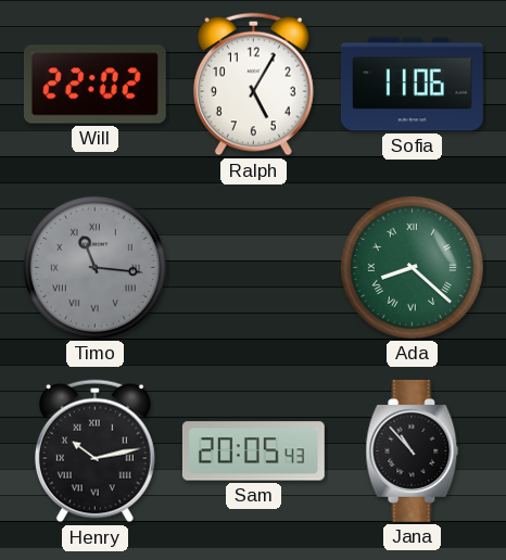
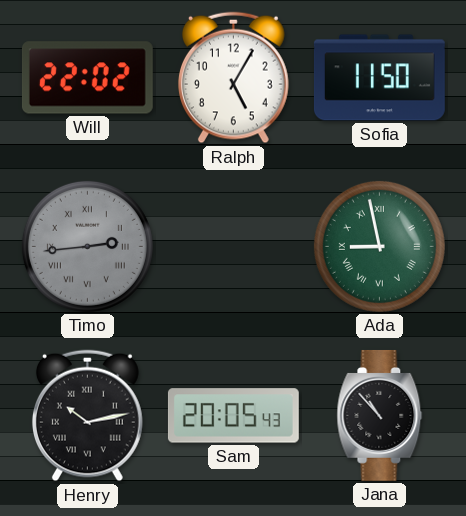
Sofia: 11:06 -> 11:50
Timo: 11:16 -> 2:44
Ada: 8:22 -> 8:58
